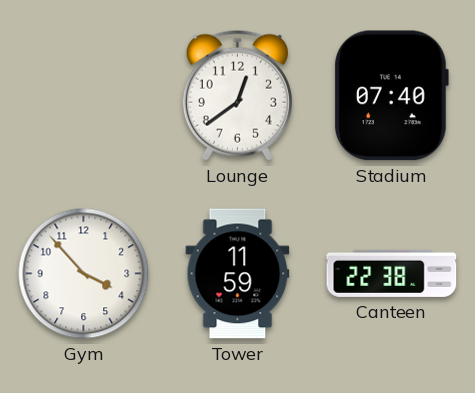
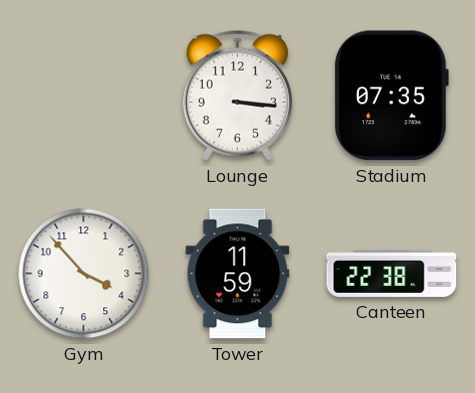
Lounge: 12:39 -> 3:16
Stadium: 07:40 -> 07:35
